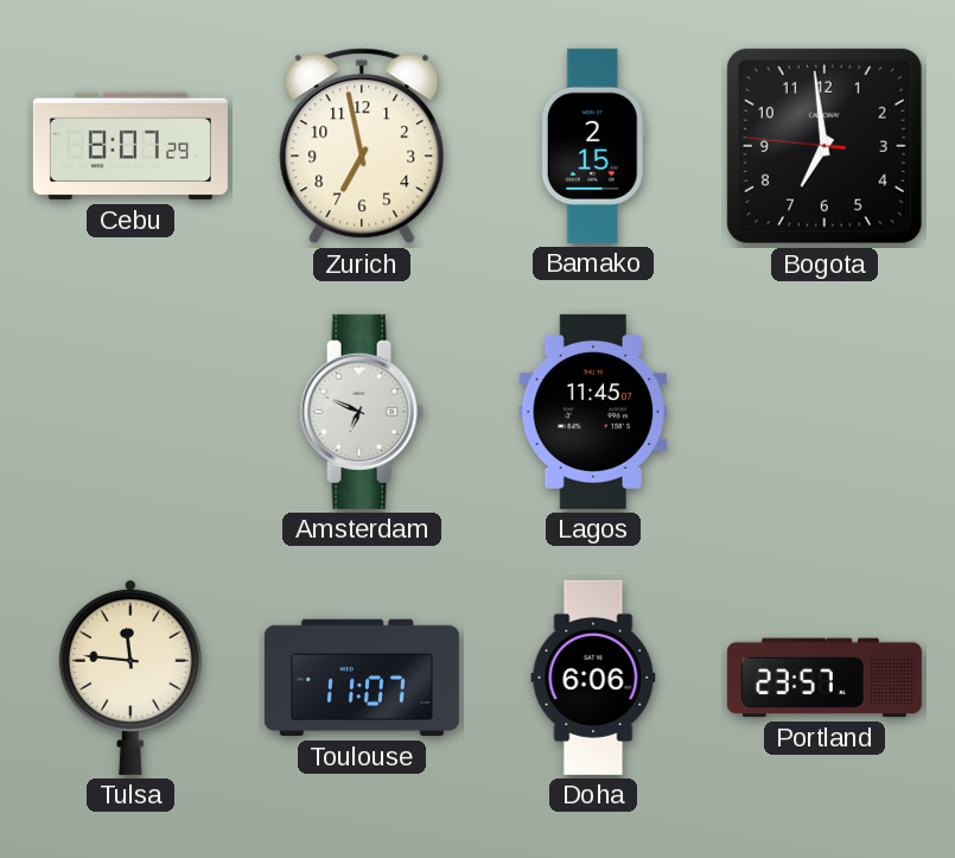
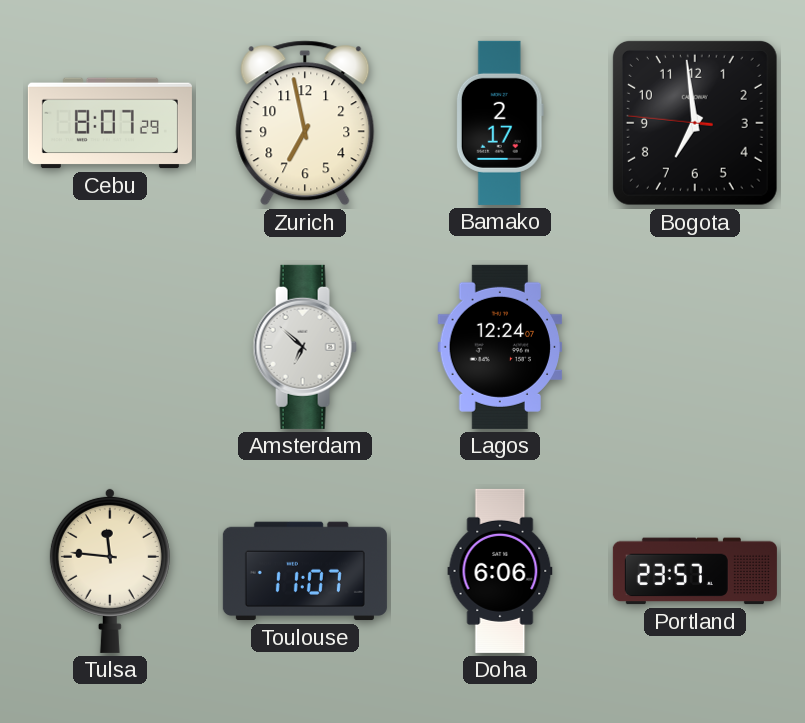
Bamako: 2:15 -> 2:17
Amsterdam: 6:49 -> 6:52
Lagos: 11:45 -> 12:24
